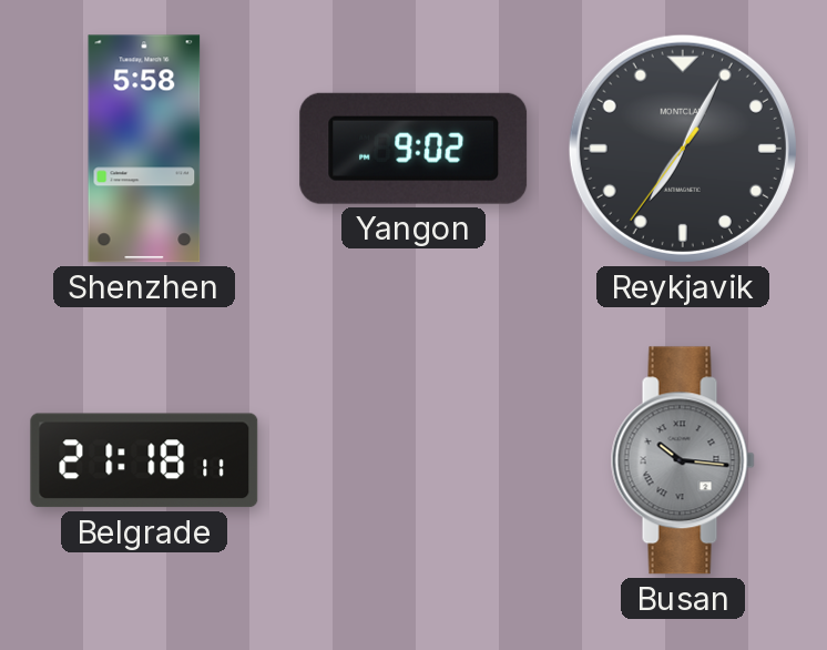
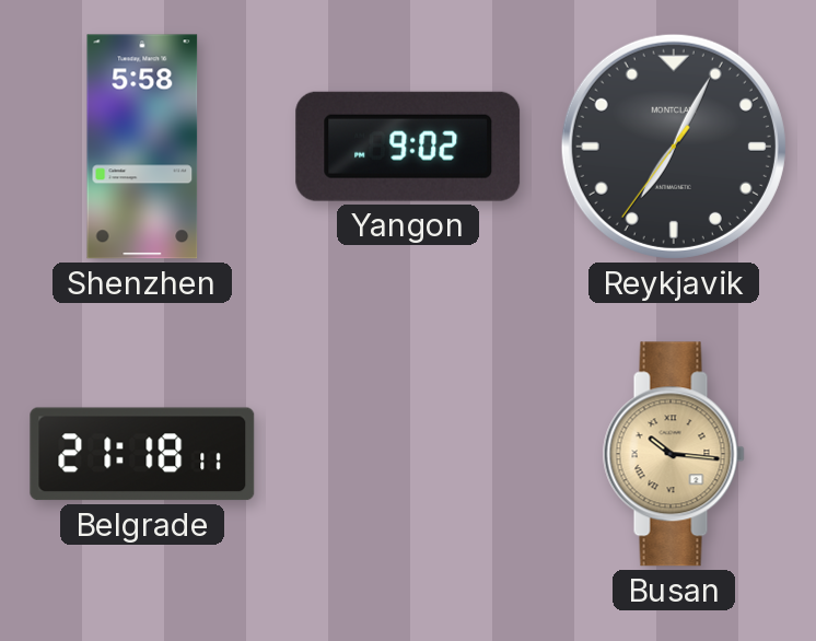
Busan dial: grey -> champagne
